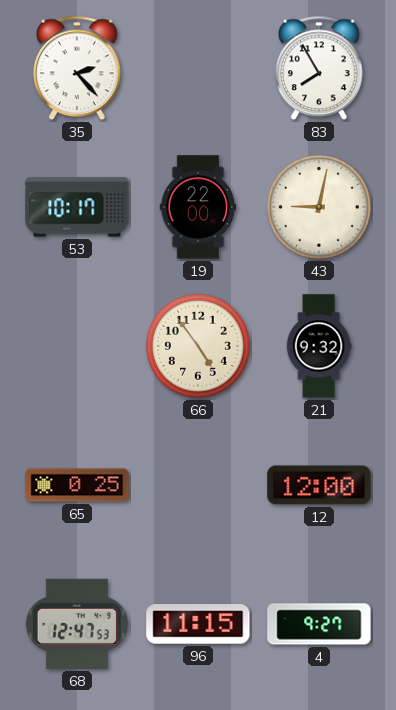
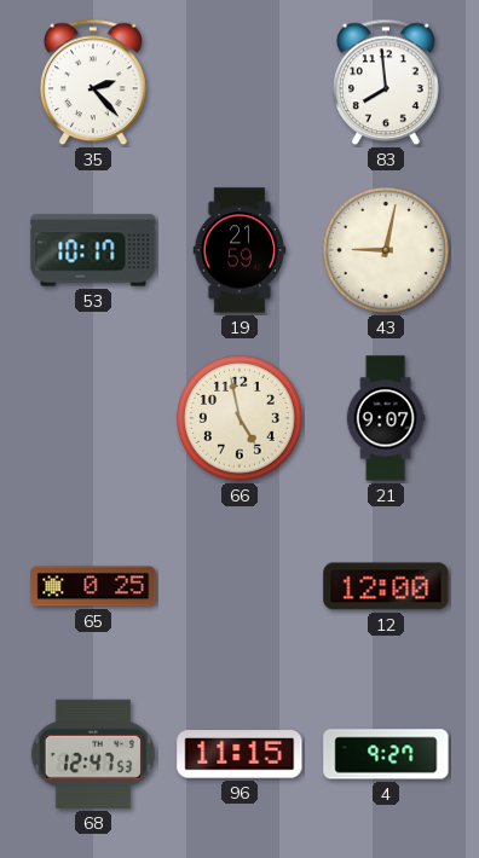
83: 7:55 -> 7:59
19: 22:00 -> 21:59
66: 4:54 -> 4:58
21: 9:32 -> 9:07
